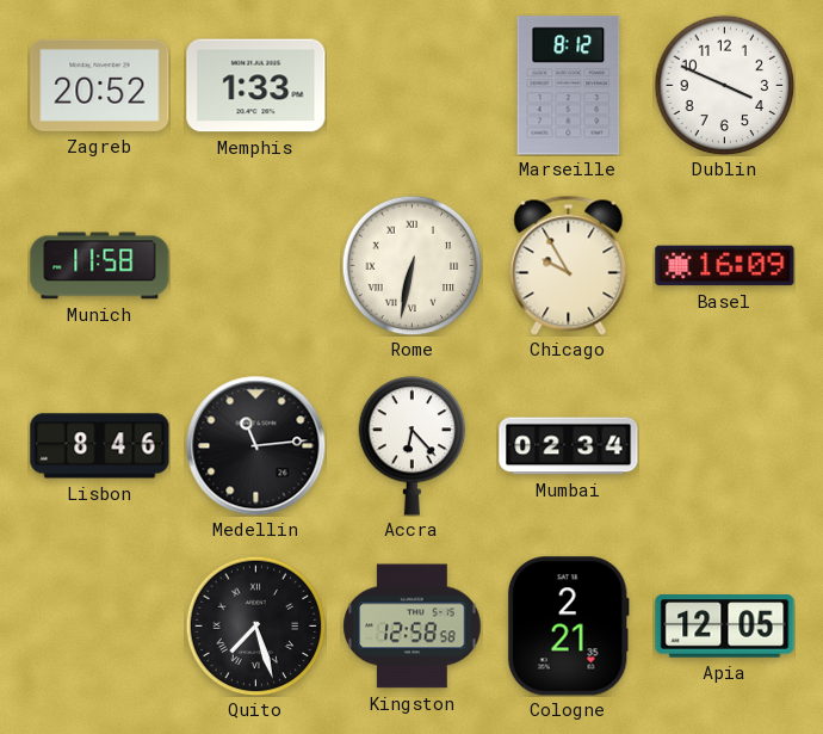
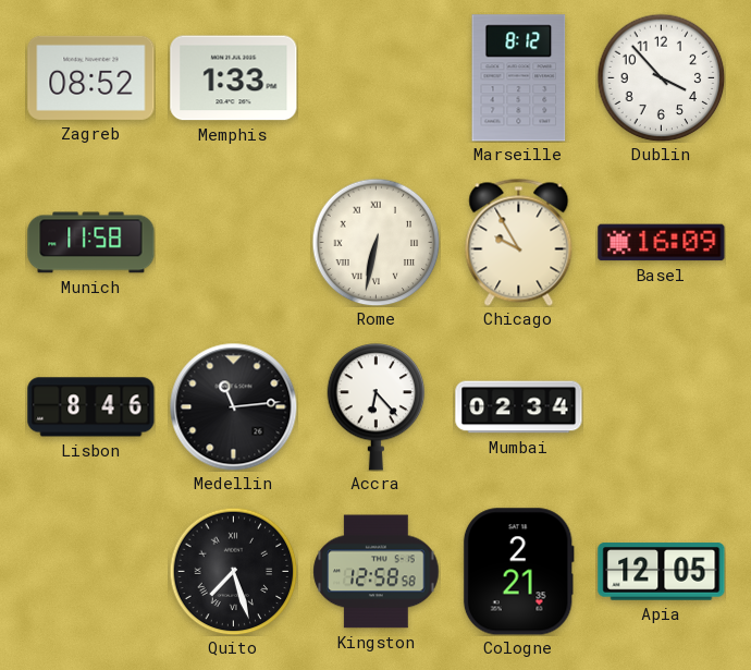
Zagreb: 20:52 -> 08:52
Dublin: 3:49 -> 3:53
